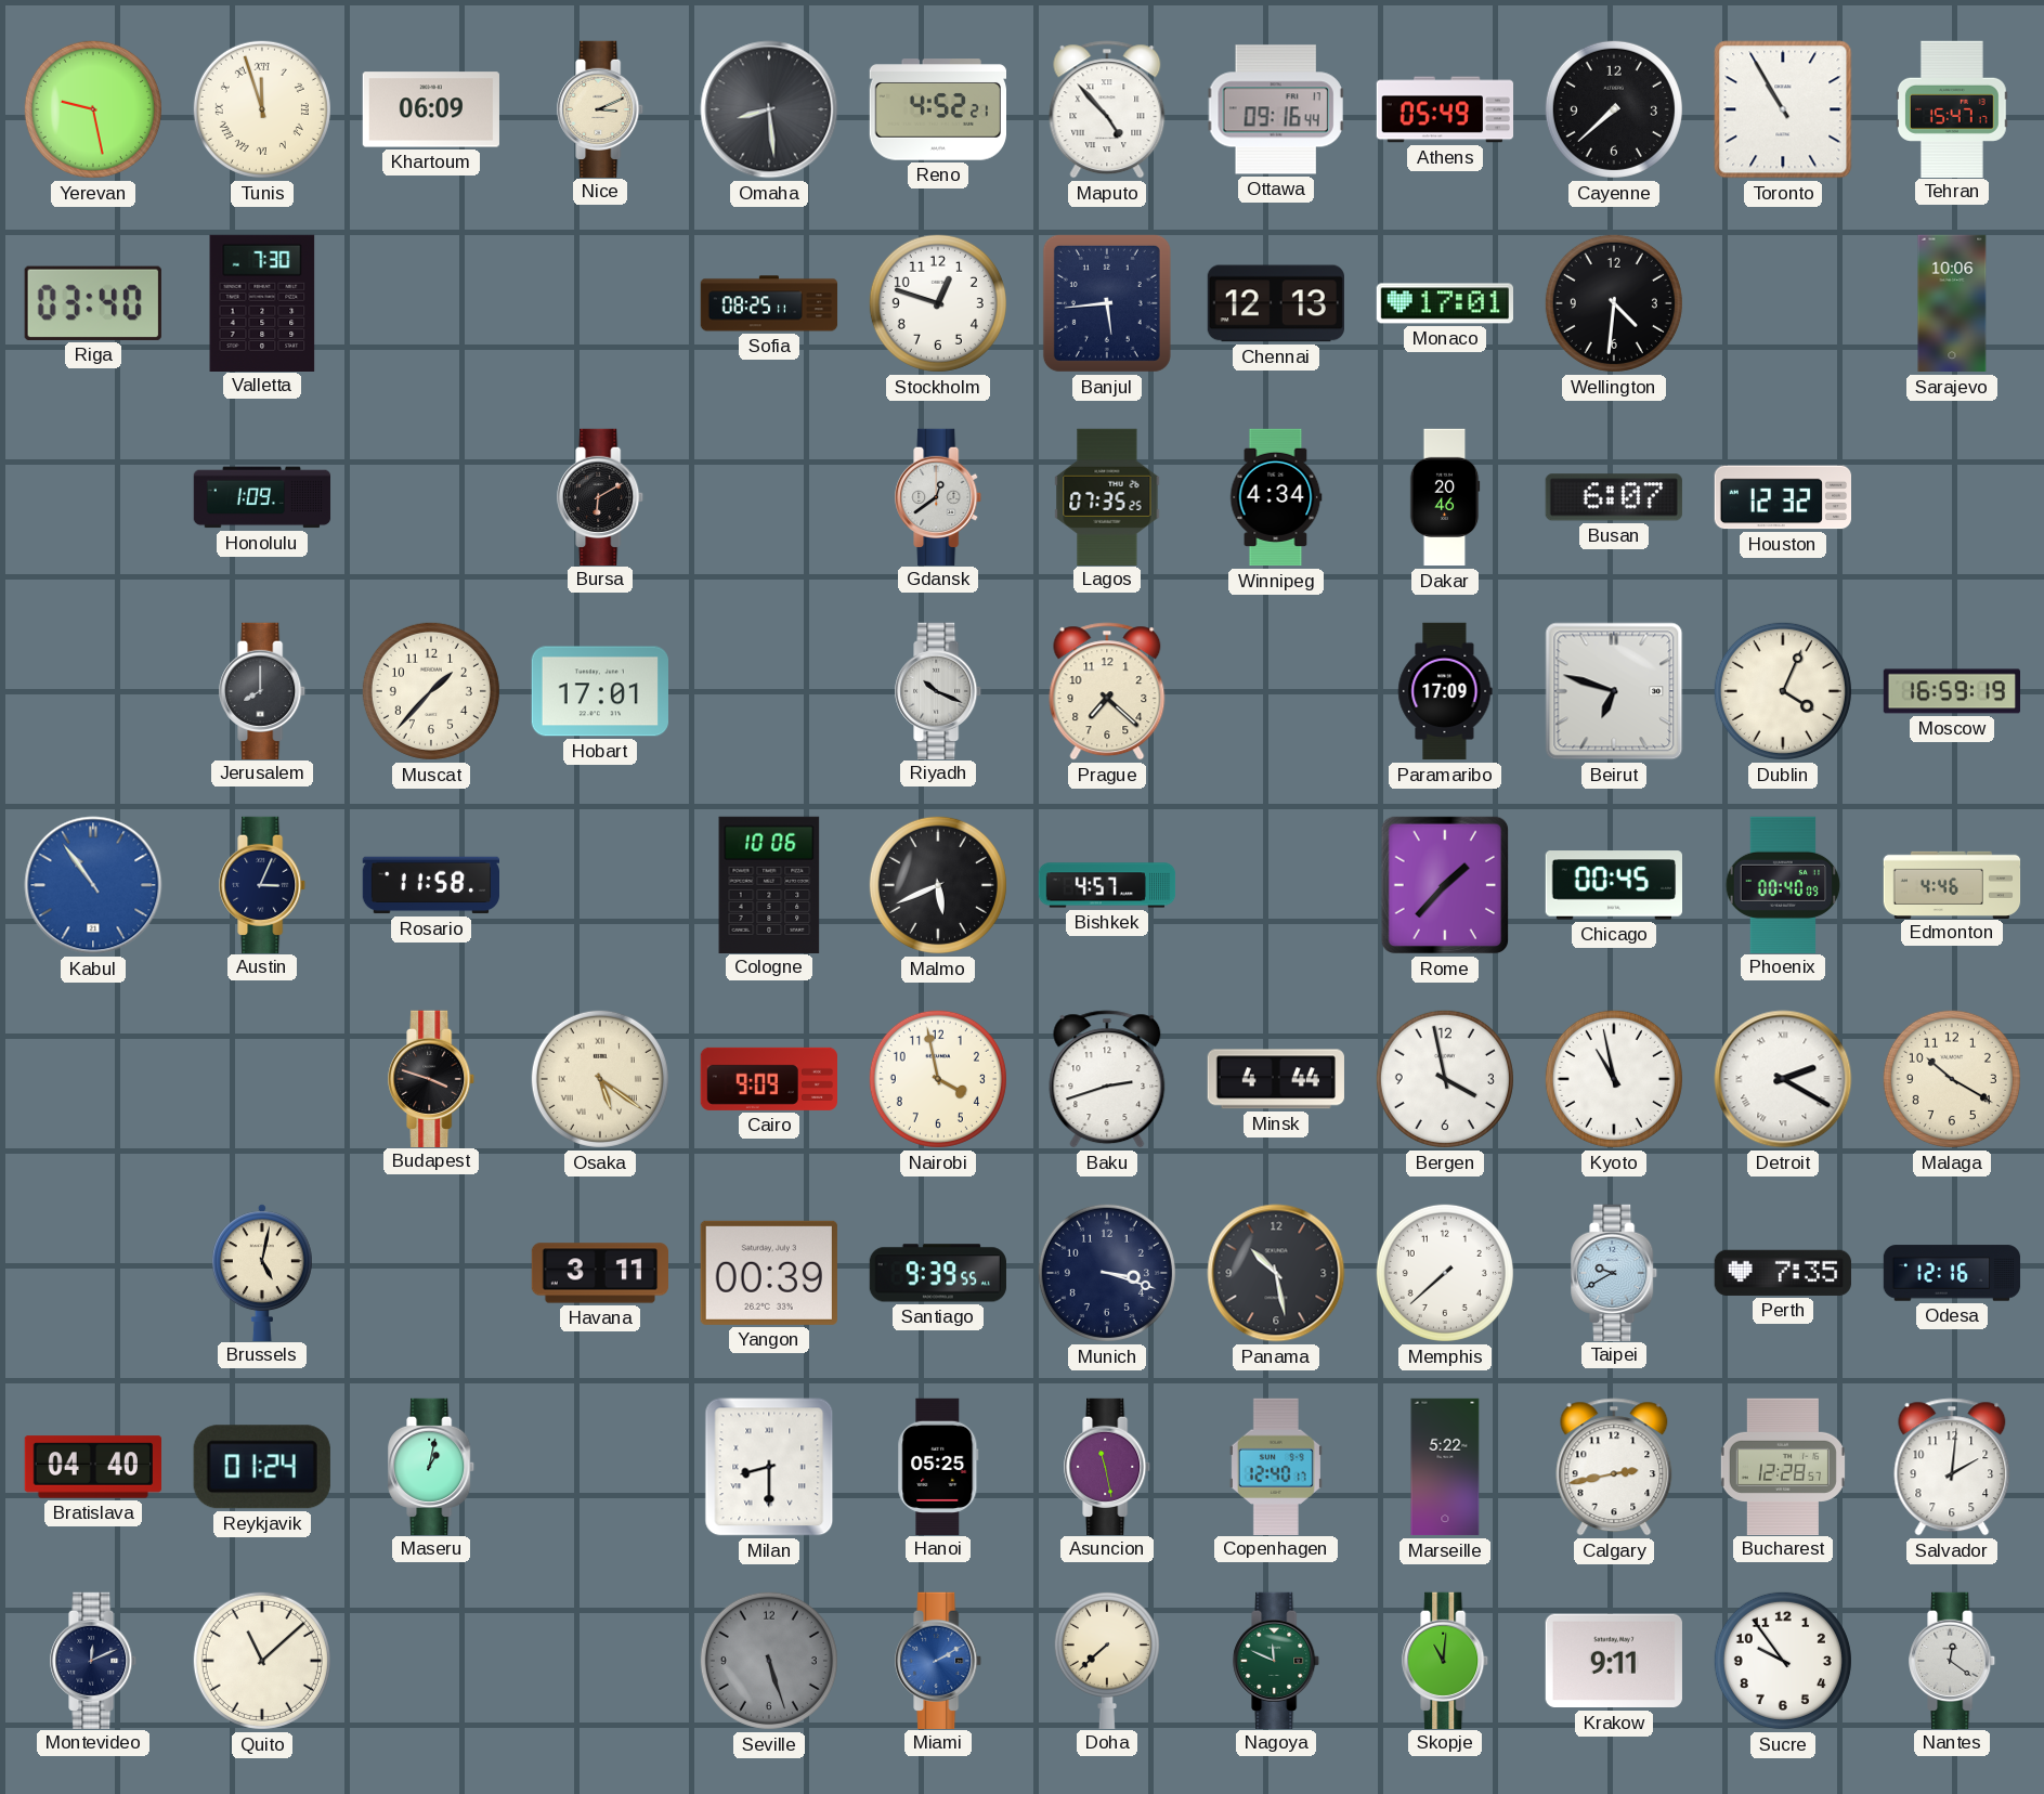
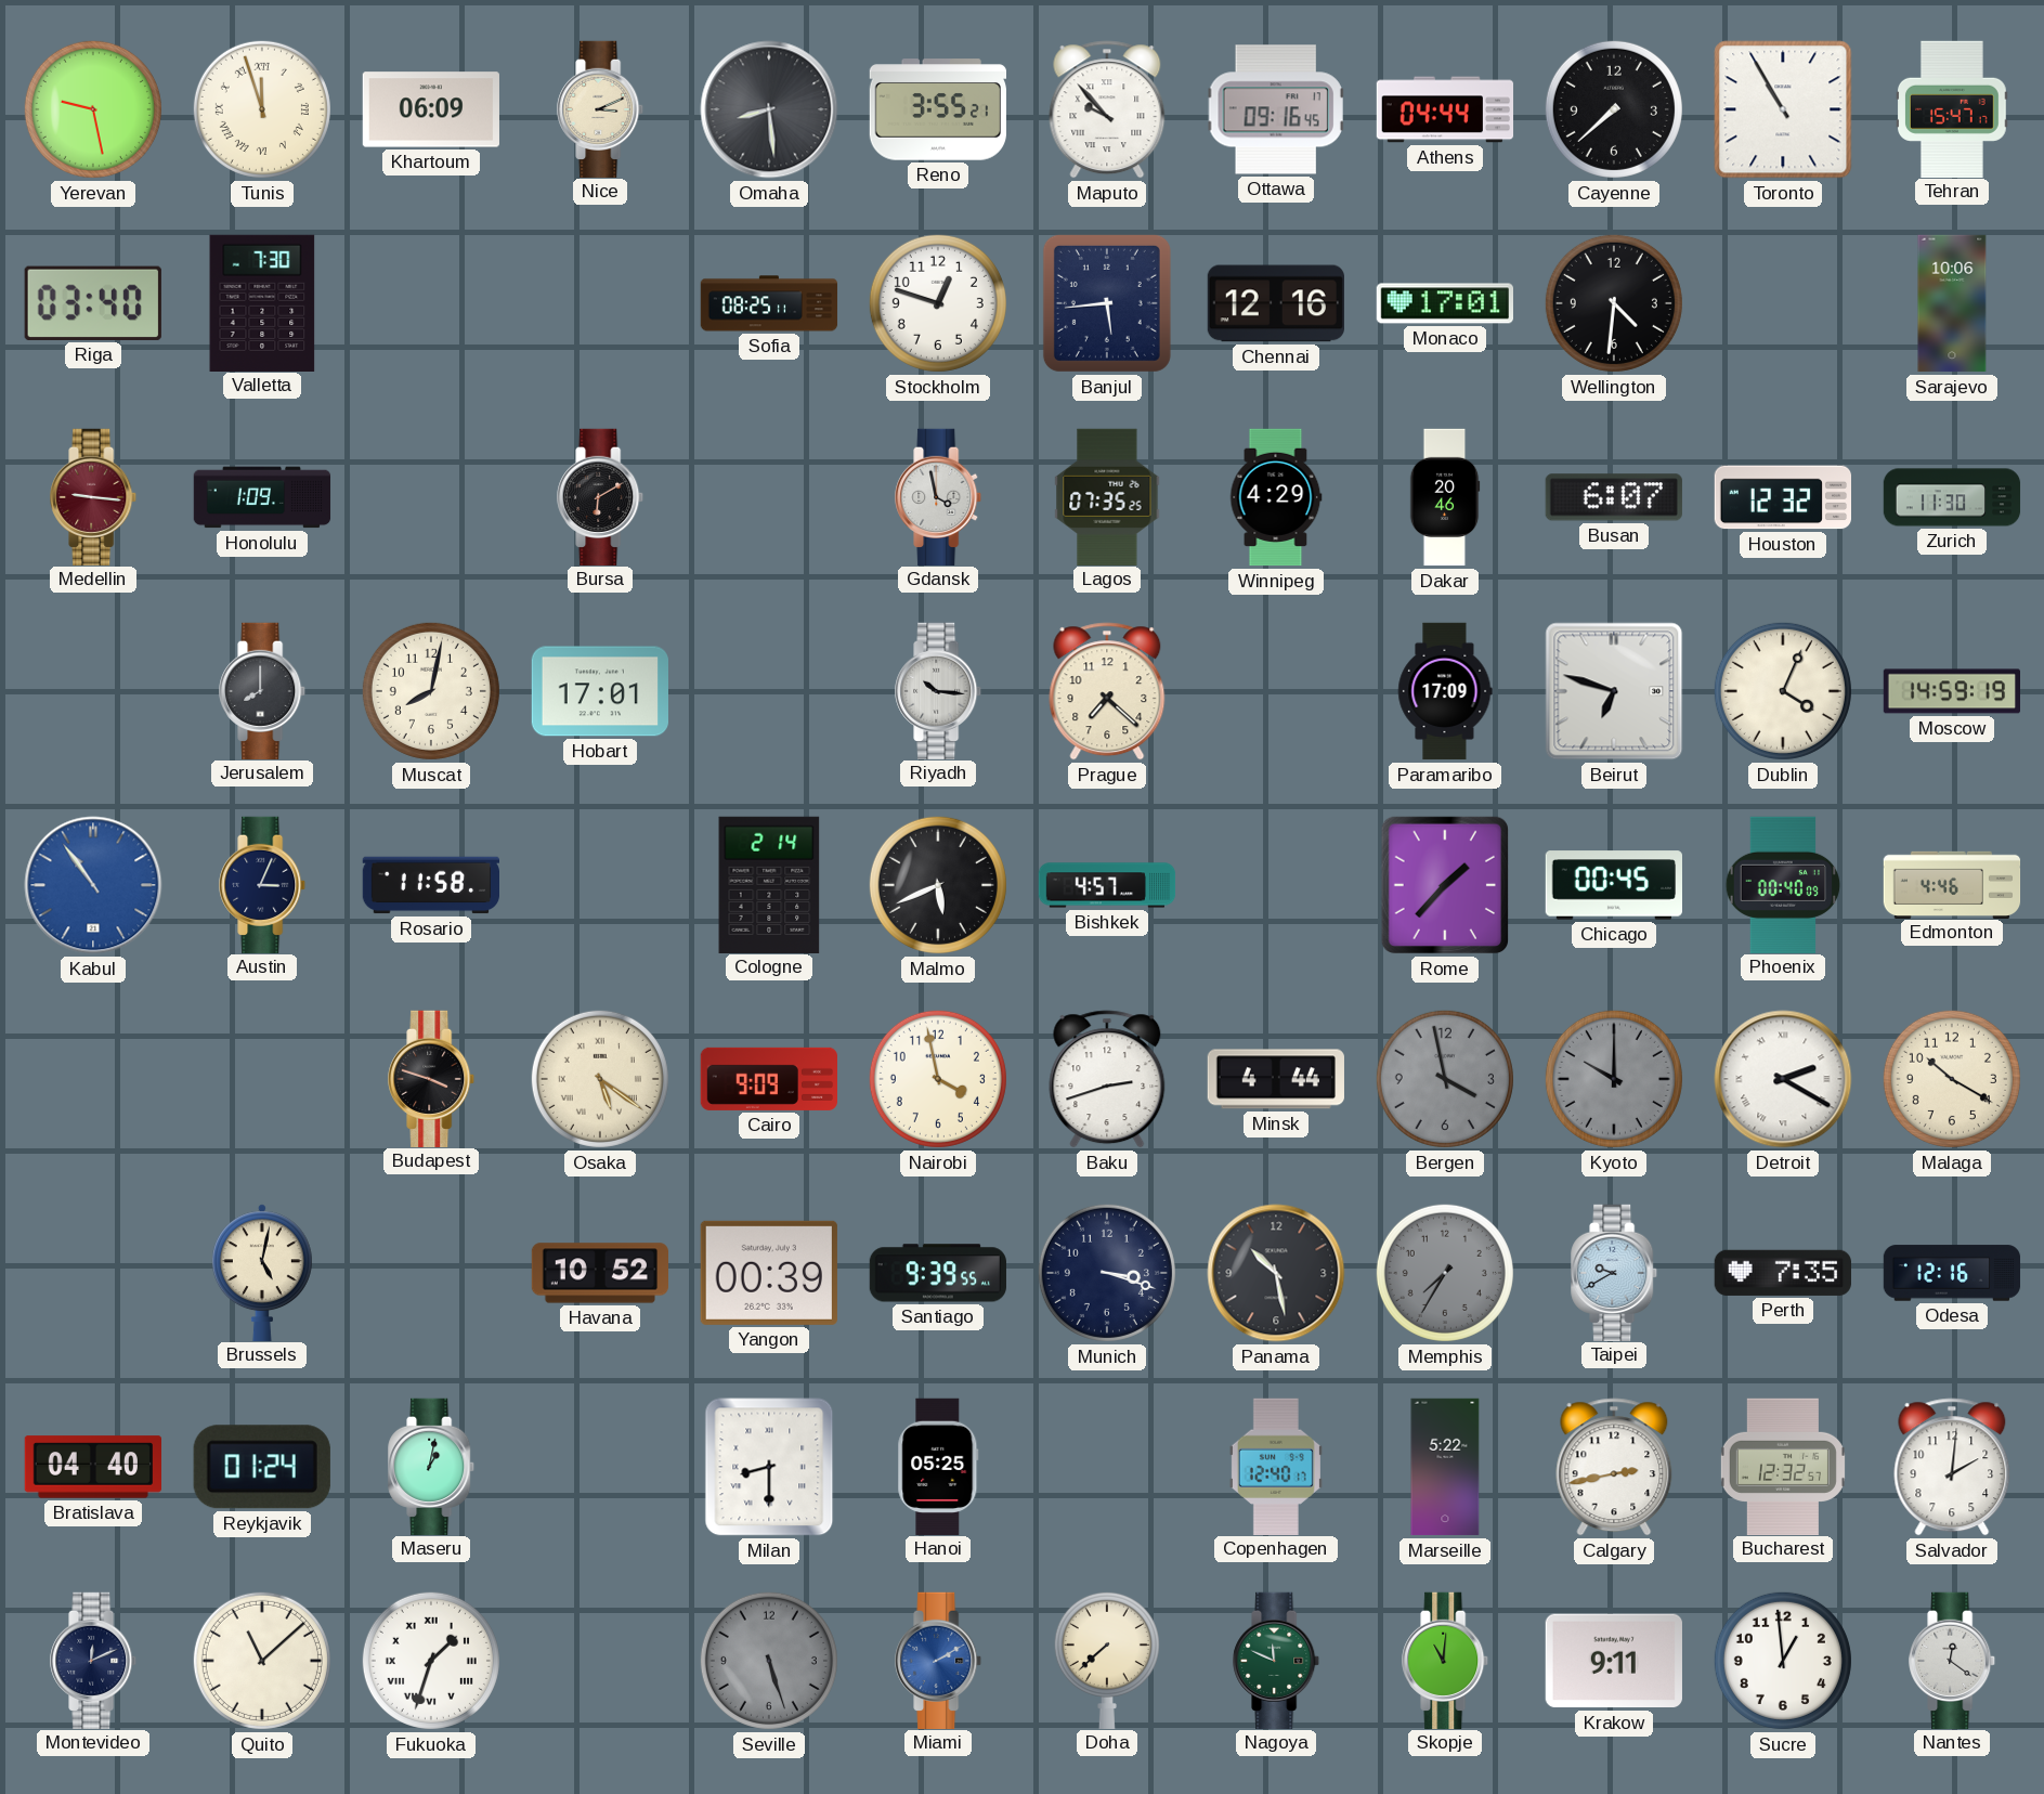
Reno: 4:52 -> 3:55
Maputo: 4:53 -> 9:53
Ottawa: 09:16:44 -> 09:16:45
Athens: 05:49 -> 04:44
Chennai: 12:13 -> 12:16
Medellin: none -> 9:16
Gdansk: 12:39 -> 3:58
Winnipeg: 4:34 -> 4:29
Zurich: none -> 11:30
Muscat: 1:37 -> 8:02
Riyadh: 10:19 -> 10:16
Moscow: 16:59 -> 14:59
Cologne: 10:06 -> 2:14
Bergen dial: white -> grey
Kyoto: 10:58 -> 10:00
Kyoto dial: white -> grey
Havana: 3:11 -> 10:52
Memphis: 7:38 -> 7:35
Memphis dial: white -> grey
Asuncion: 11:28 -> none
Bucharest: 12:28 -> 12:32
Fukuoka: none -> 1:33
Sucre: 9:54 -> 12:59
